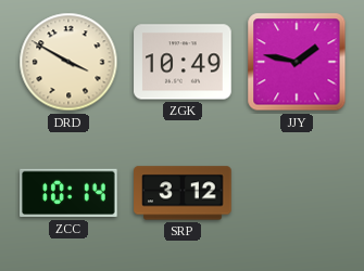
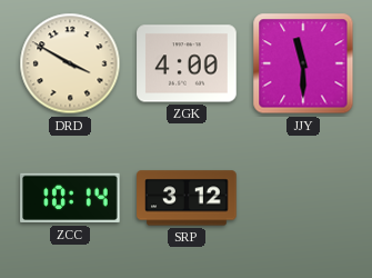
ZGK: 10:49 -> 4:00
JJY: 1:47 -> 11:30
